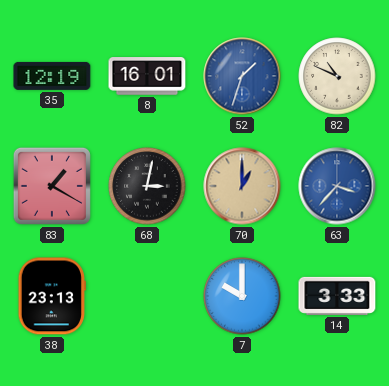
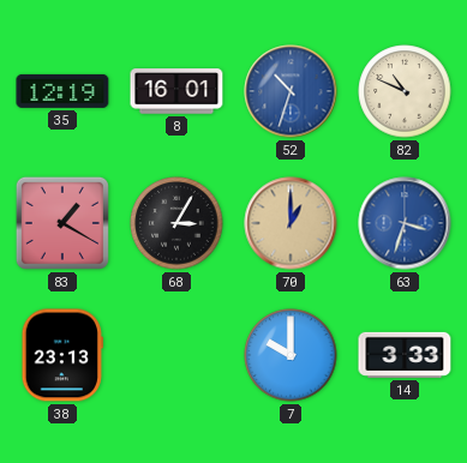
52: 1:33 -> 10:33
68: 3:02 -> 3:05
63: 3:37 -> 3:33
